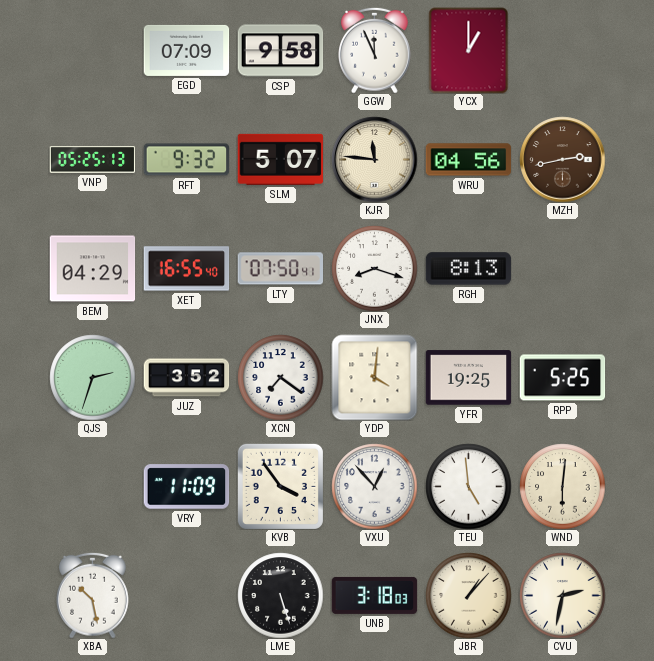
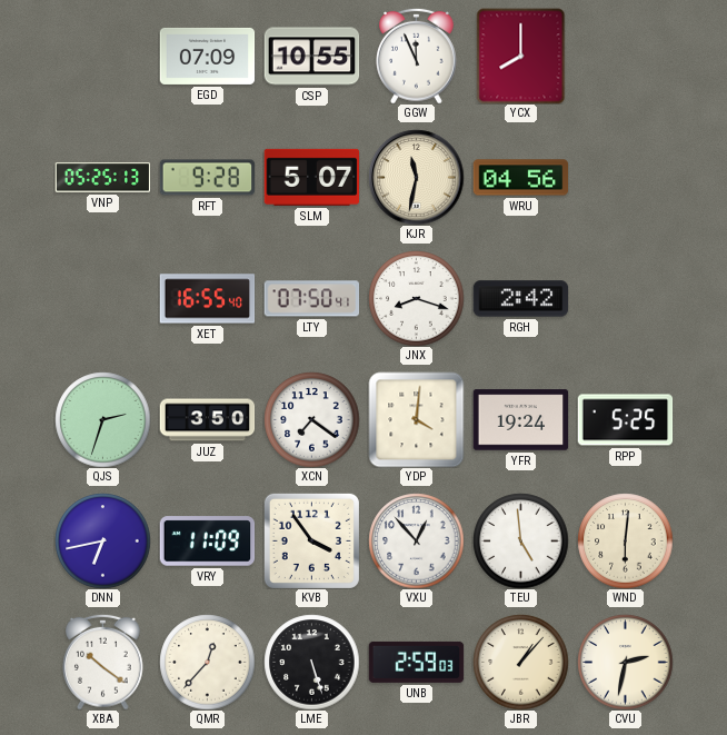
CSP: 9:58 -> 10:55
YCX: 1:00 -> 8:00
RFT: 9:32 -> 9:28
KJR: 11:46 -> 11:32
MZH: 2:43 -> none
BEM: 04:29 -> none
RGH: 8:13 -> 2:42
JUZ: 3:52 -> 3:50
YFR: 19:25 -> 19:24
DNN: none -> 6:43
XBA: 10:28 -> 10:21
QMR: none -> 12:37
UNB: 3:18 -> 2:59
